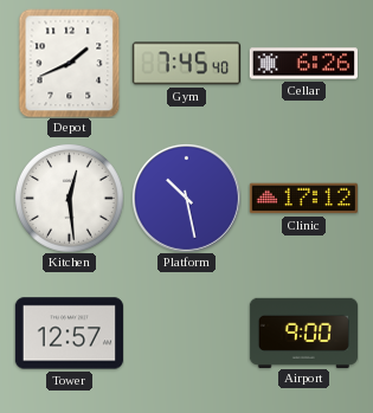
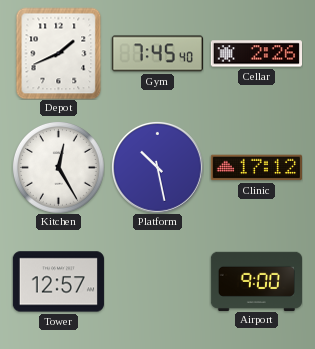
Cellar: 6:26 -> 2:26
Kitchen: 12:29 -> 12:25
